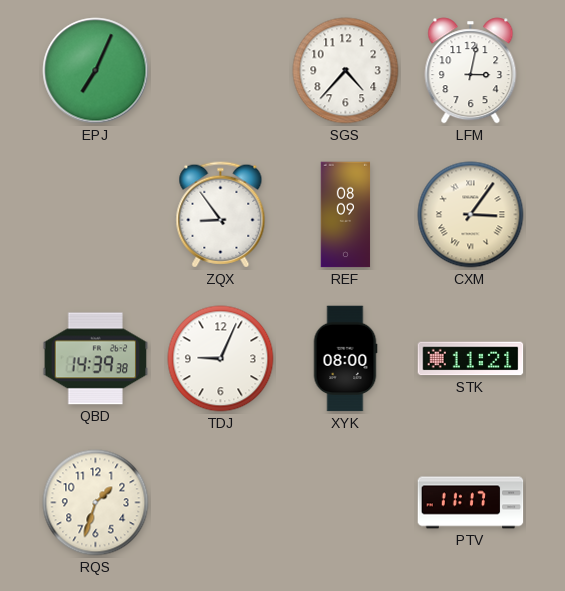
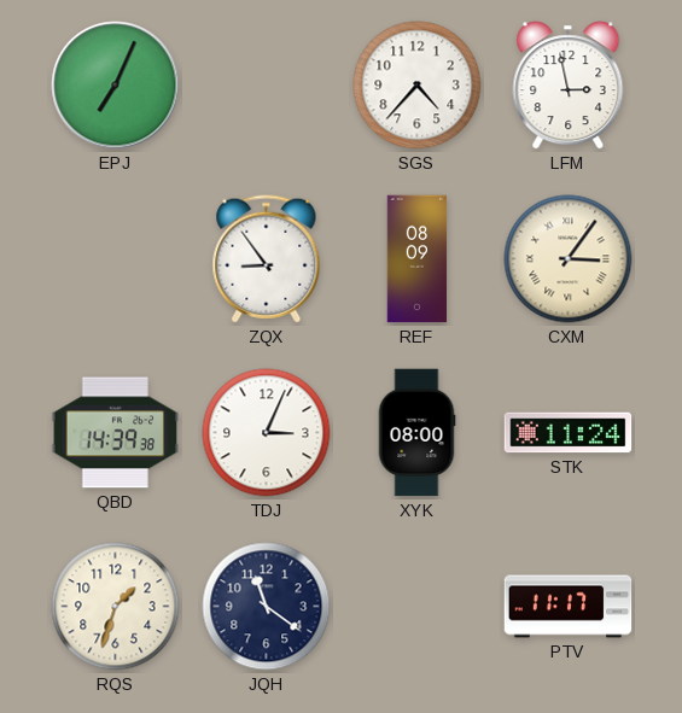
LFM: 3:02 -> 2:58
TDJ: 9:04 -> 3:04
STK: 11:21 -> 11:24
JQH: none -> 11:21
